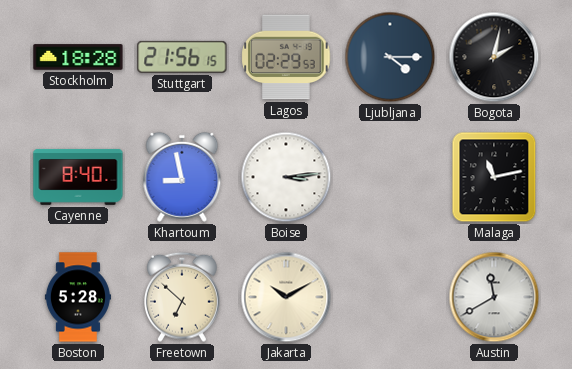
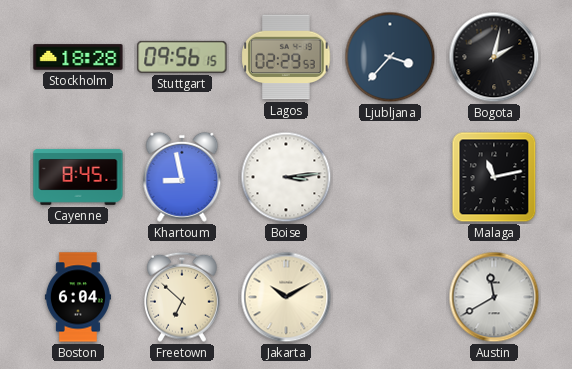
Stuttgart: 21:56 -> 09:56
Ljubljana: 4:15 -> 3:37
Cayenne: 8:40 -> 8:45
Boston: 5:28 -> 6:04
